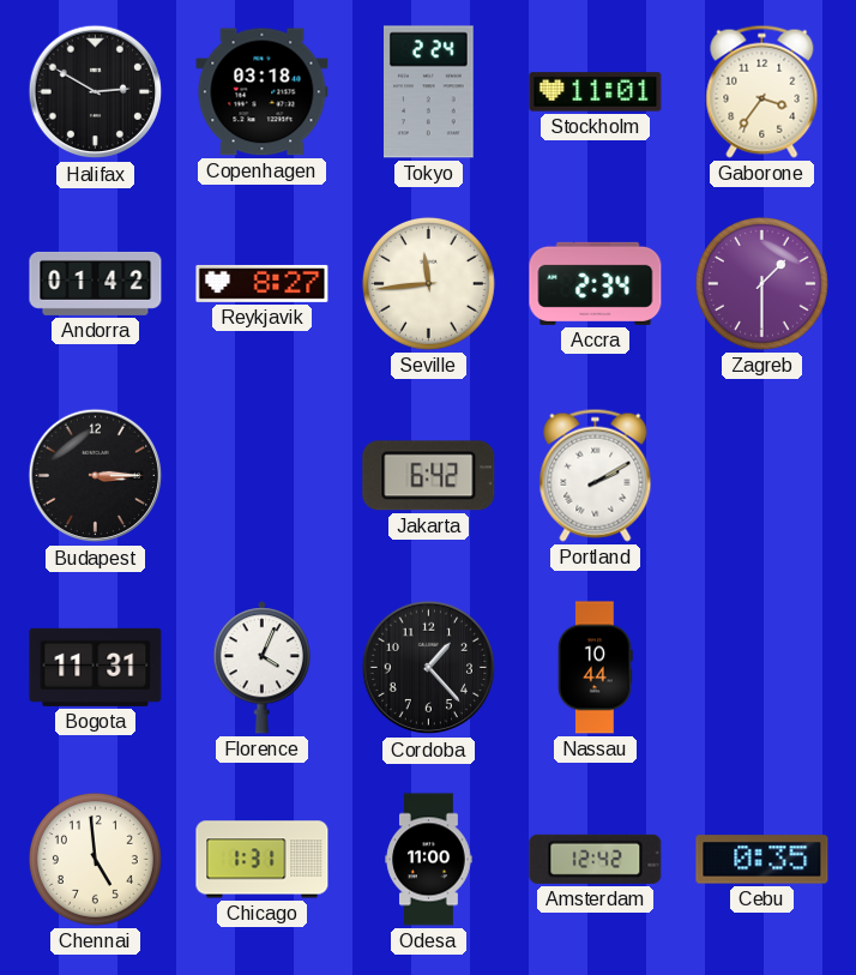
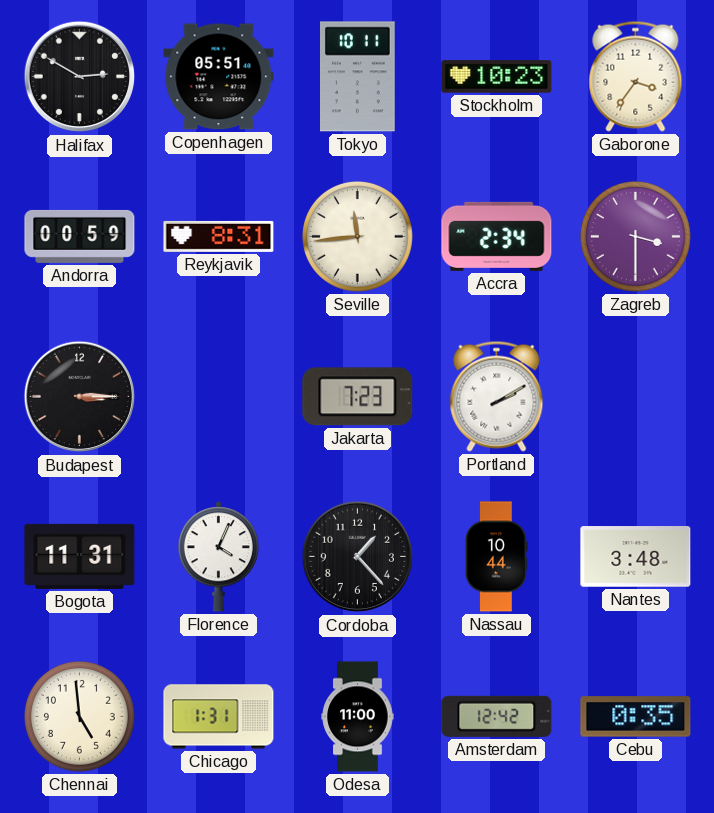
Copenhagen: 03:18 -> 05:51
Tokyo: 2:24 -> 10:11
Stockholm: 11:01 -> 10:23
Andorra: 01:42 -> 00:59
Reykjavik: 8:27 -> 8:31
Zagreb: 1:30 -> 3:30
Jakarta: 6:42 -> 7:23
Nantes: none -> 3:48
